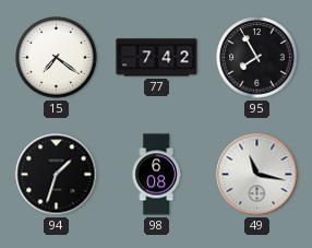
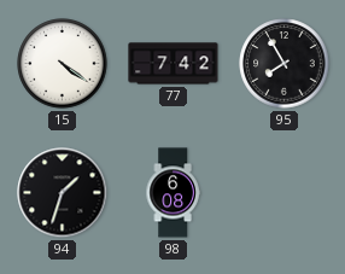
15: 7:21 -> 4:21
49: 11:17 -> none
